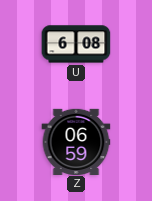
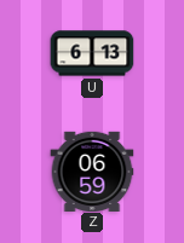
U: 6:08 -> 6:13
